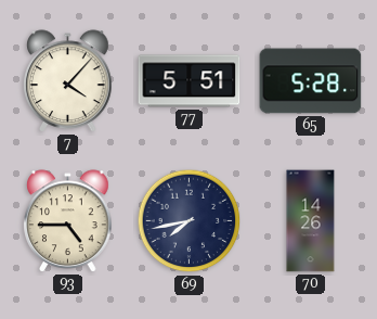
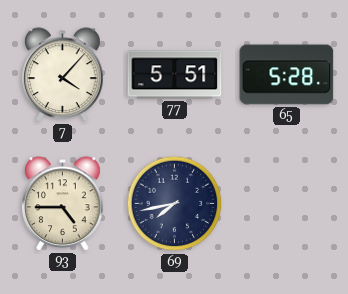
70: 14:26 -> none
